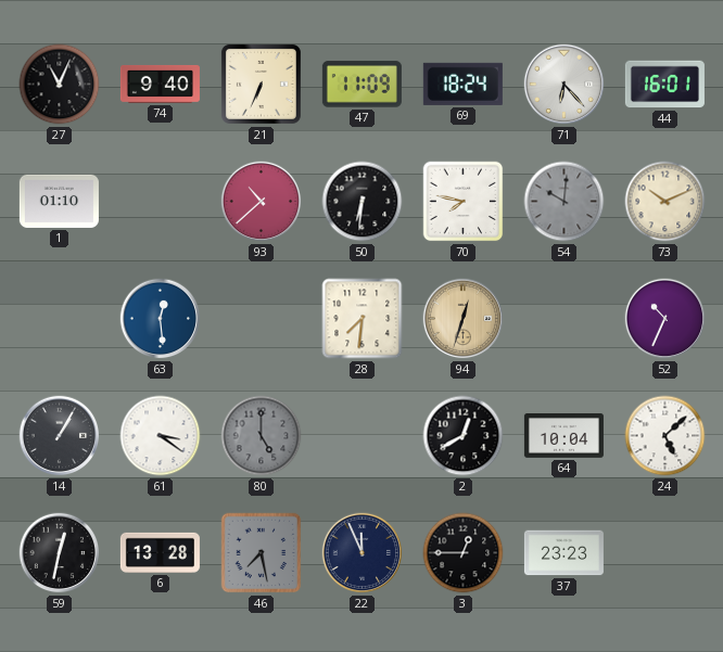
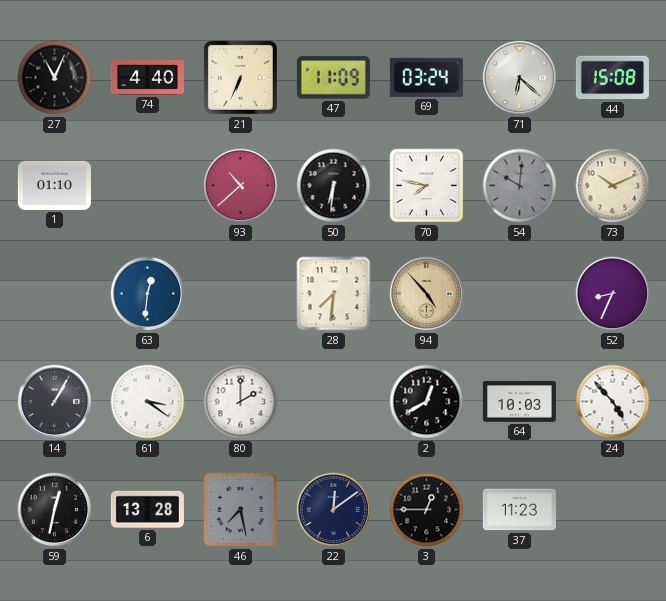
74: 9:40 -> 4:40
69: 18:24 -> 03:24
71: 6:23 -> 6:22
44: 16:01 -> 15:08
63: 12:29 -> 12:31
94: 12:33 -> 4:53
52: 10:34 -> 8:34
80: 5:00 -> 2:00
80 dial: grey -> white
64: 10:04 -> 10:03
24: 5:08 -> 4:53
22: 11:56 -> 12:09
37: 23:23 -> 11:23
